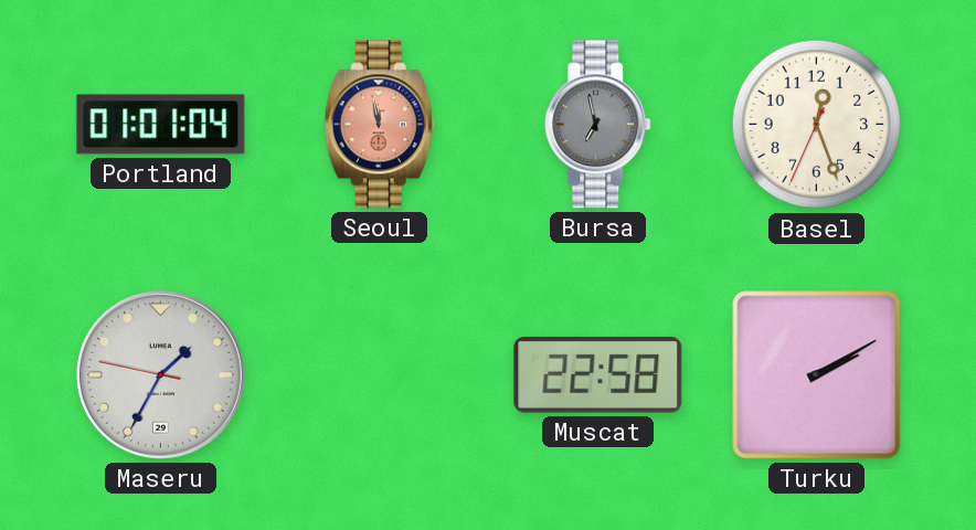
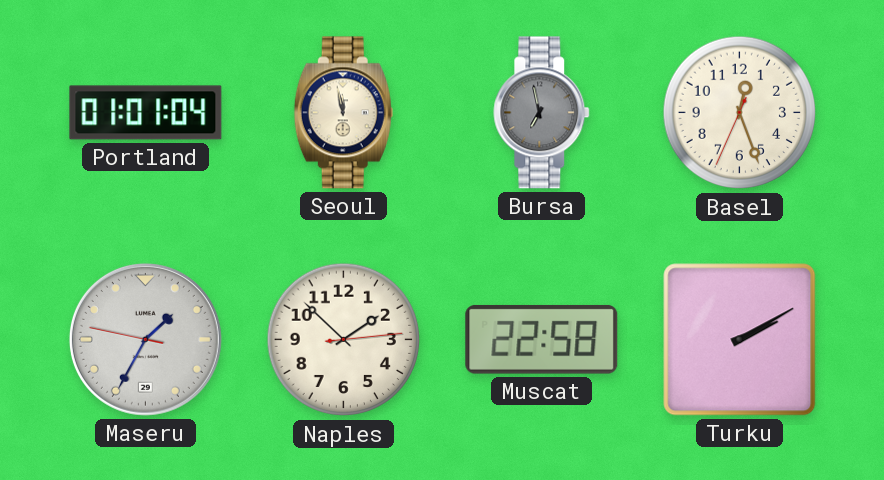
Seoul dial: salmon -> cream
Naples: none -> 1:52
